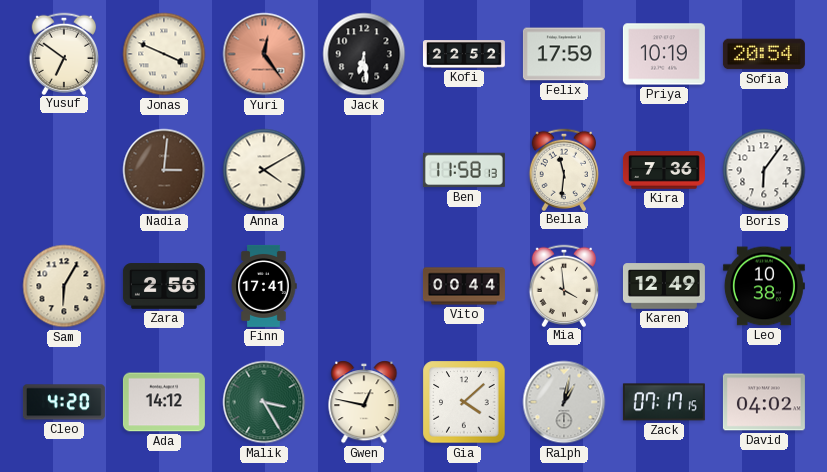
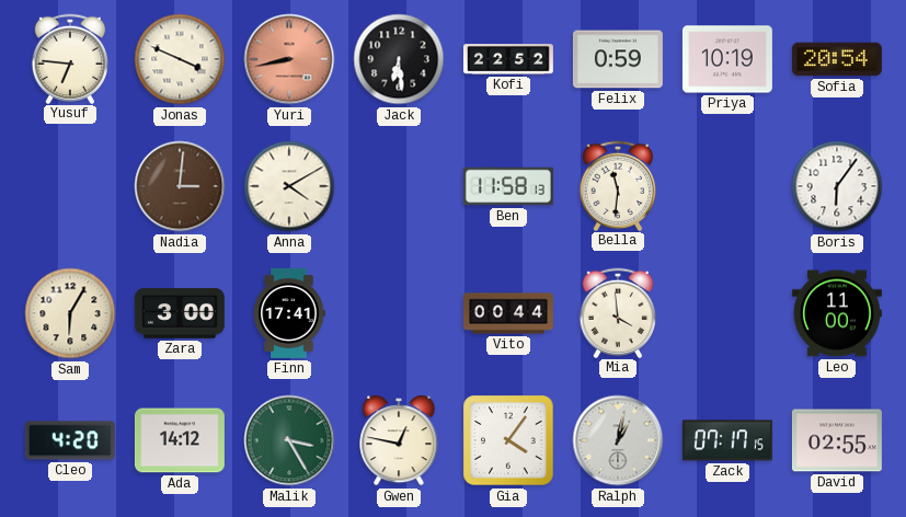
Yusuf: 6:51 -> 6:46
Yuri: 12:24 -> 8:43
Felix: 17:59 -> 0:59
Kira: 7:36 -> none
Zara: 2:56 -> 3:00
Karen: 12:49 -> none
Leo: 10:38 -> 11:00
Gia: 4:08 -> 4:06
David: 04:02 -> 02:55
